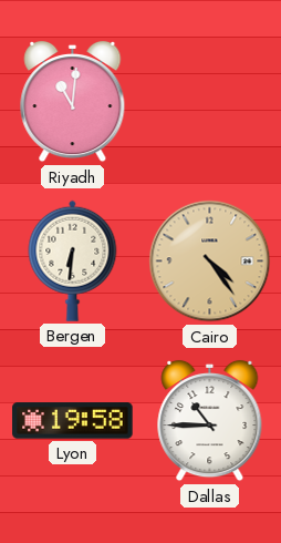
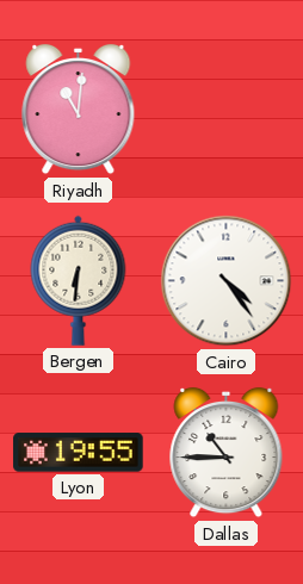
Cairo dial: champagne -> white
Lyon: 19:58 -> 19:55
